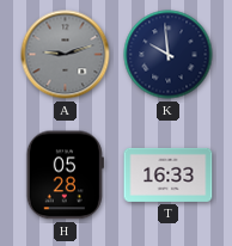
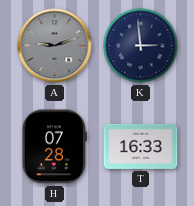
K: 9:59 -> 2:59
H: 05:28 -> 07:28
